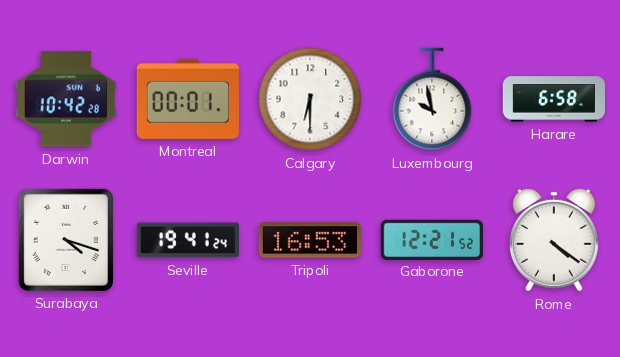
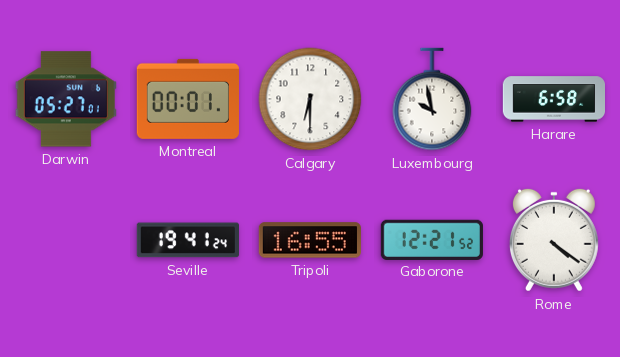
Darwin: 10:42 -> 05:27
Surabaya: 4:18 -> none
Tripoli: 16:53 -> 16:55
